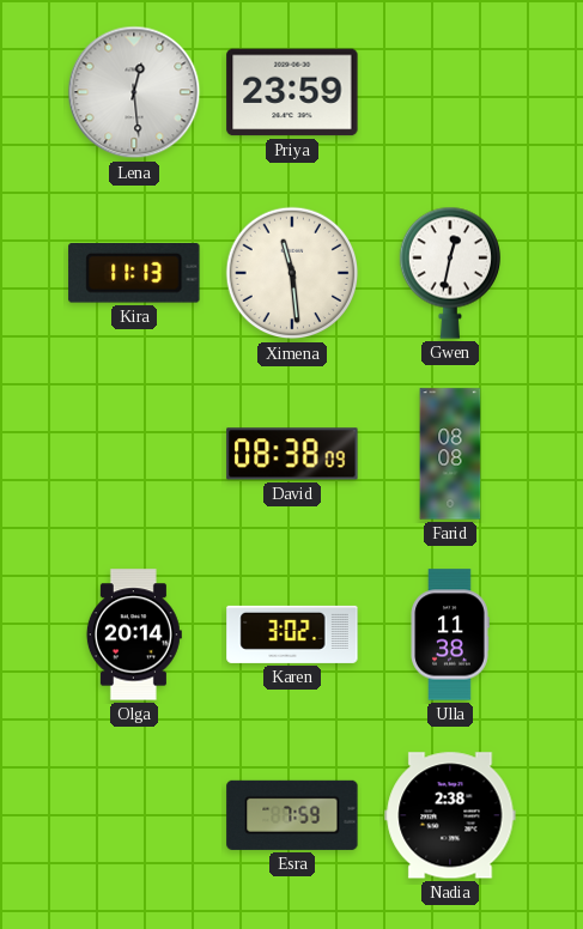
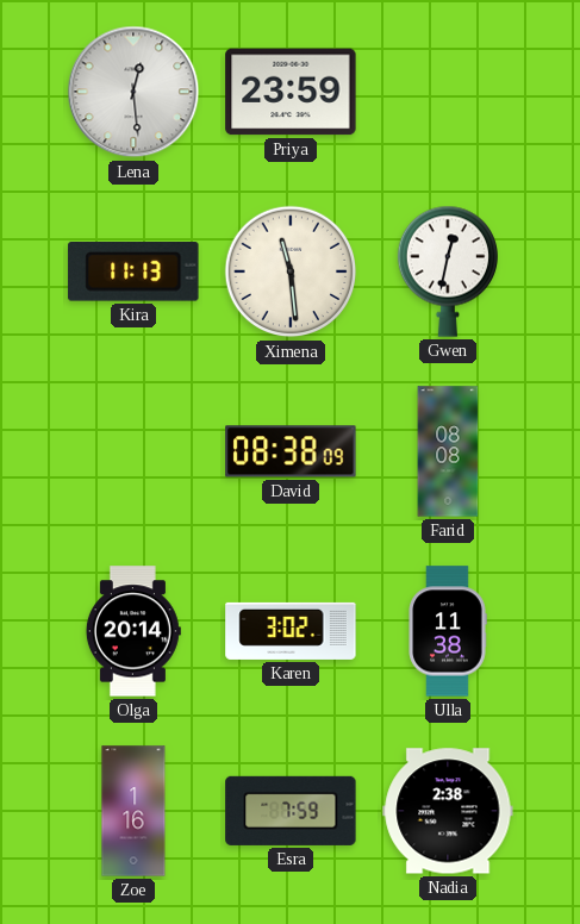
Zoe: none -> 1:16
